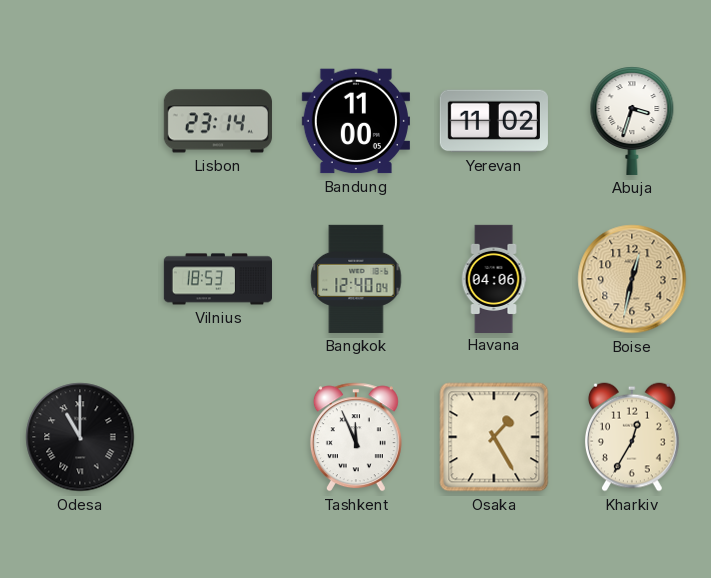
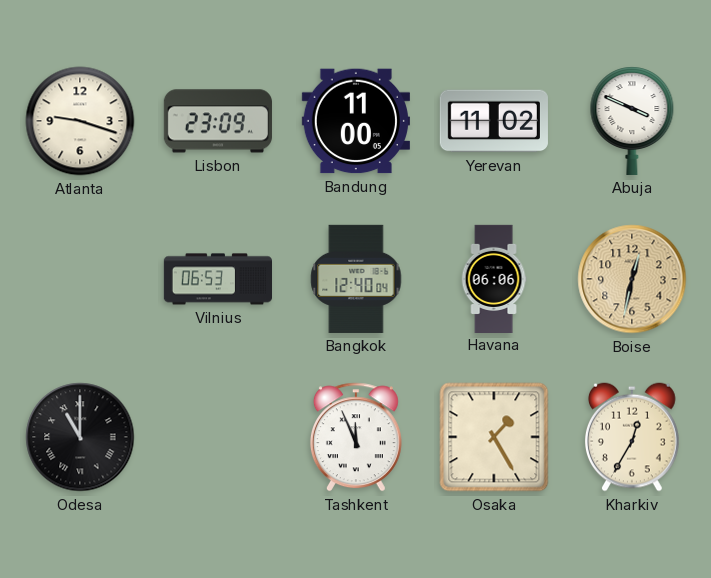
Atlanta: none -> 9:18
Lisbon: 23:14 -> 23:09
Abuja: 3:33 -> 3:49
Vilnius: 18:53 -> 06:53
Havana: 04:06 -> 06:06
